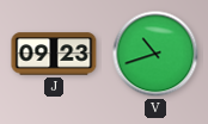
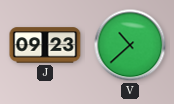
V: 10:42 -> 10:38
